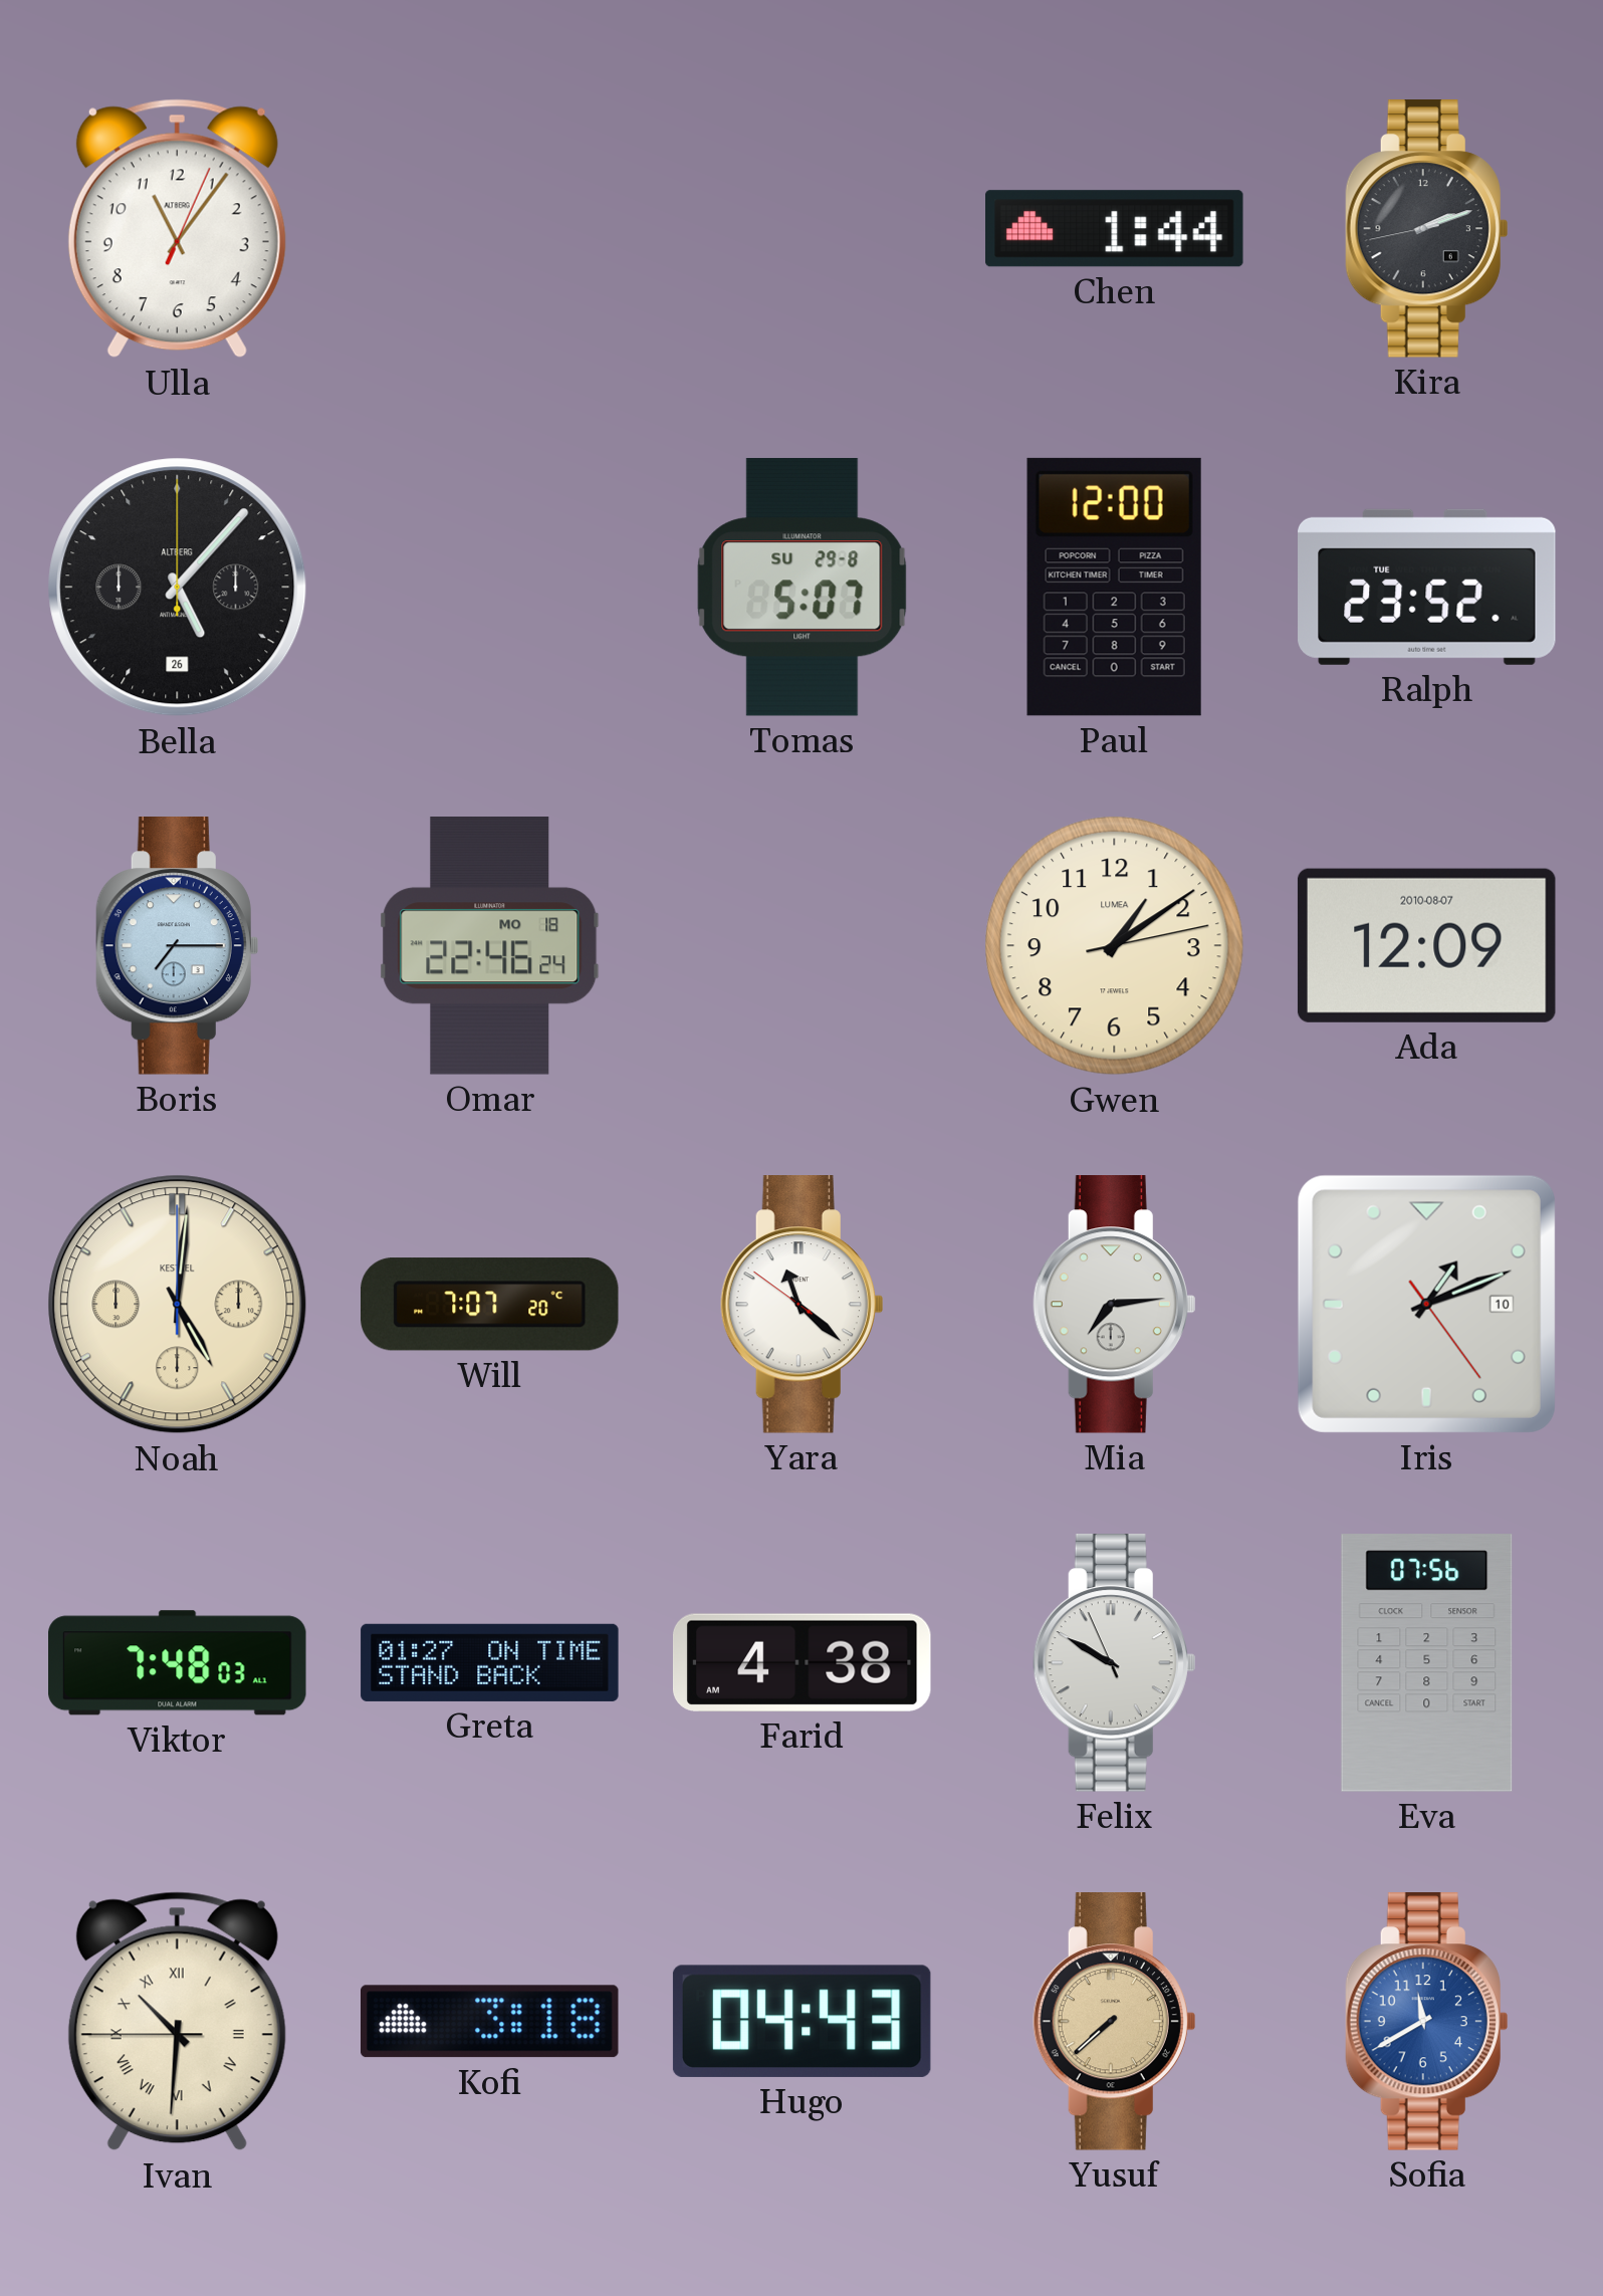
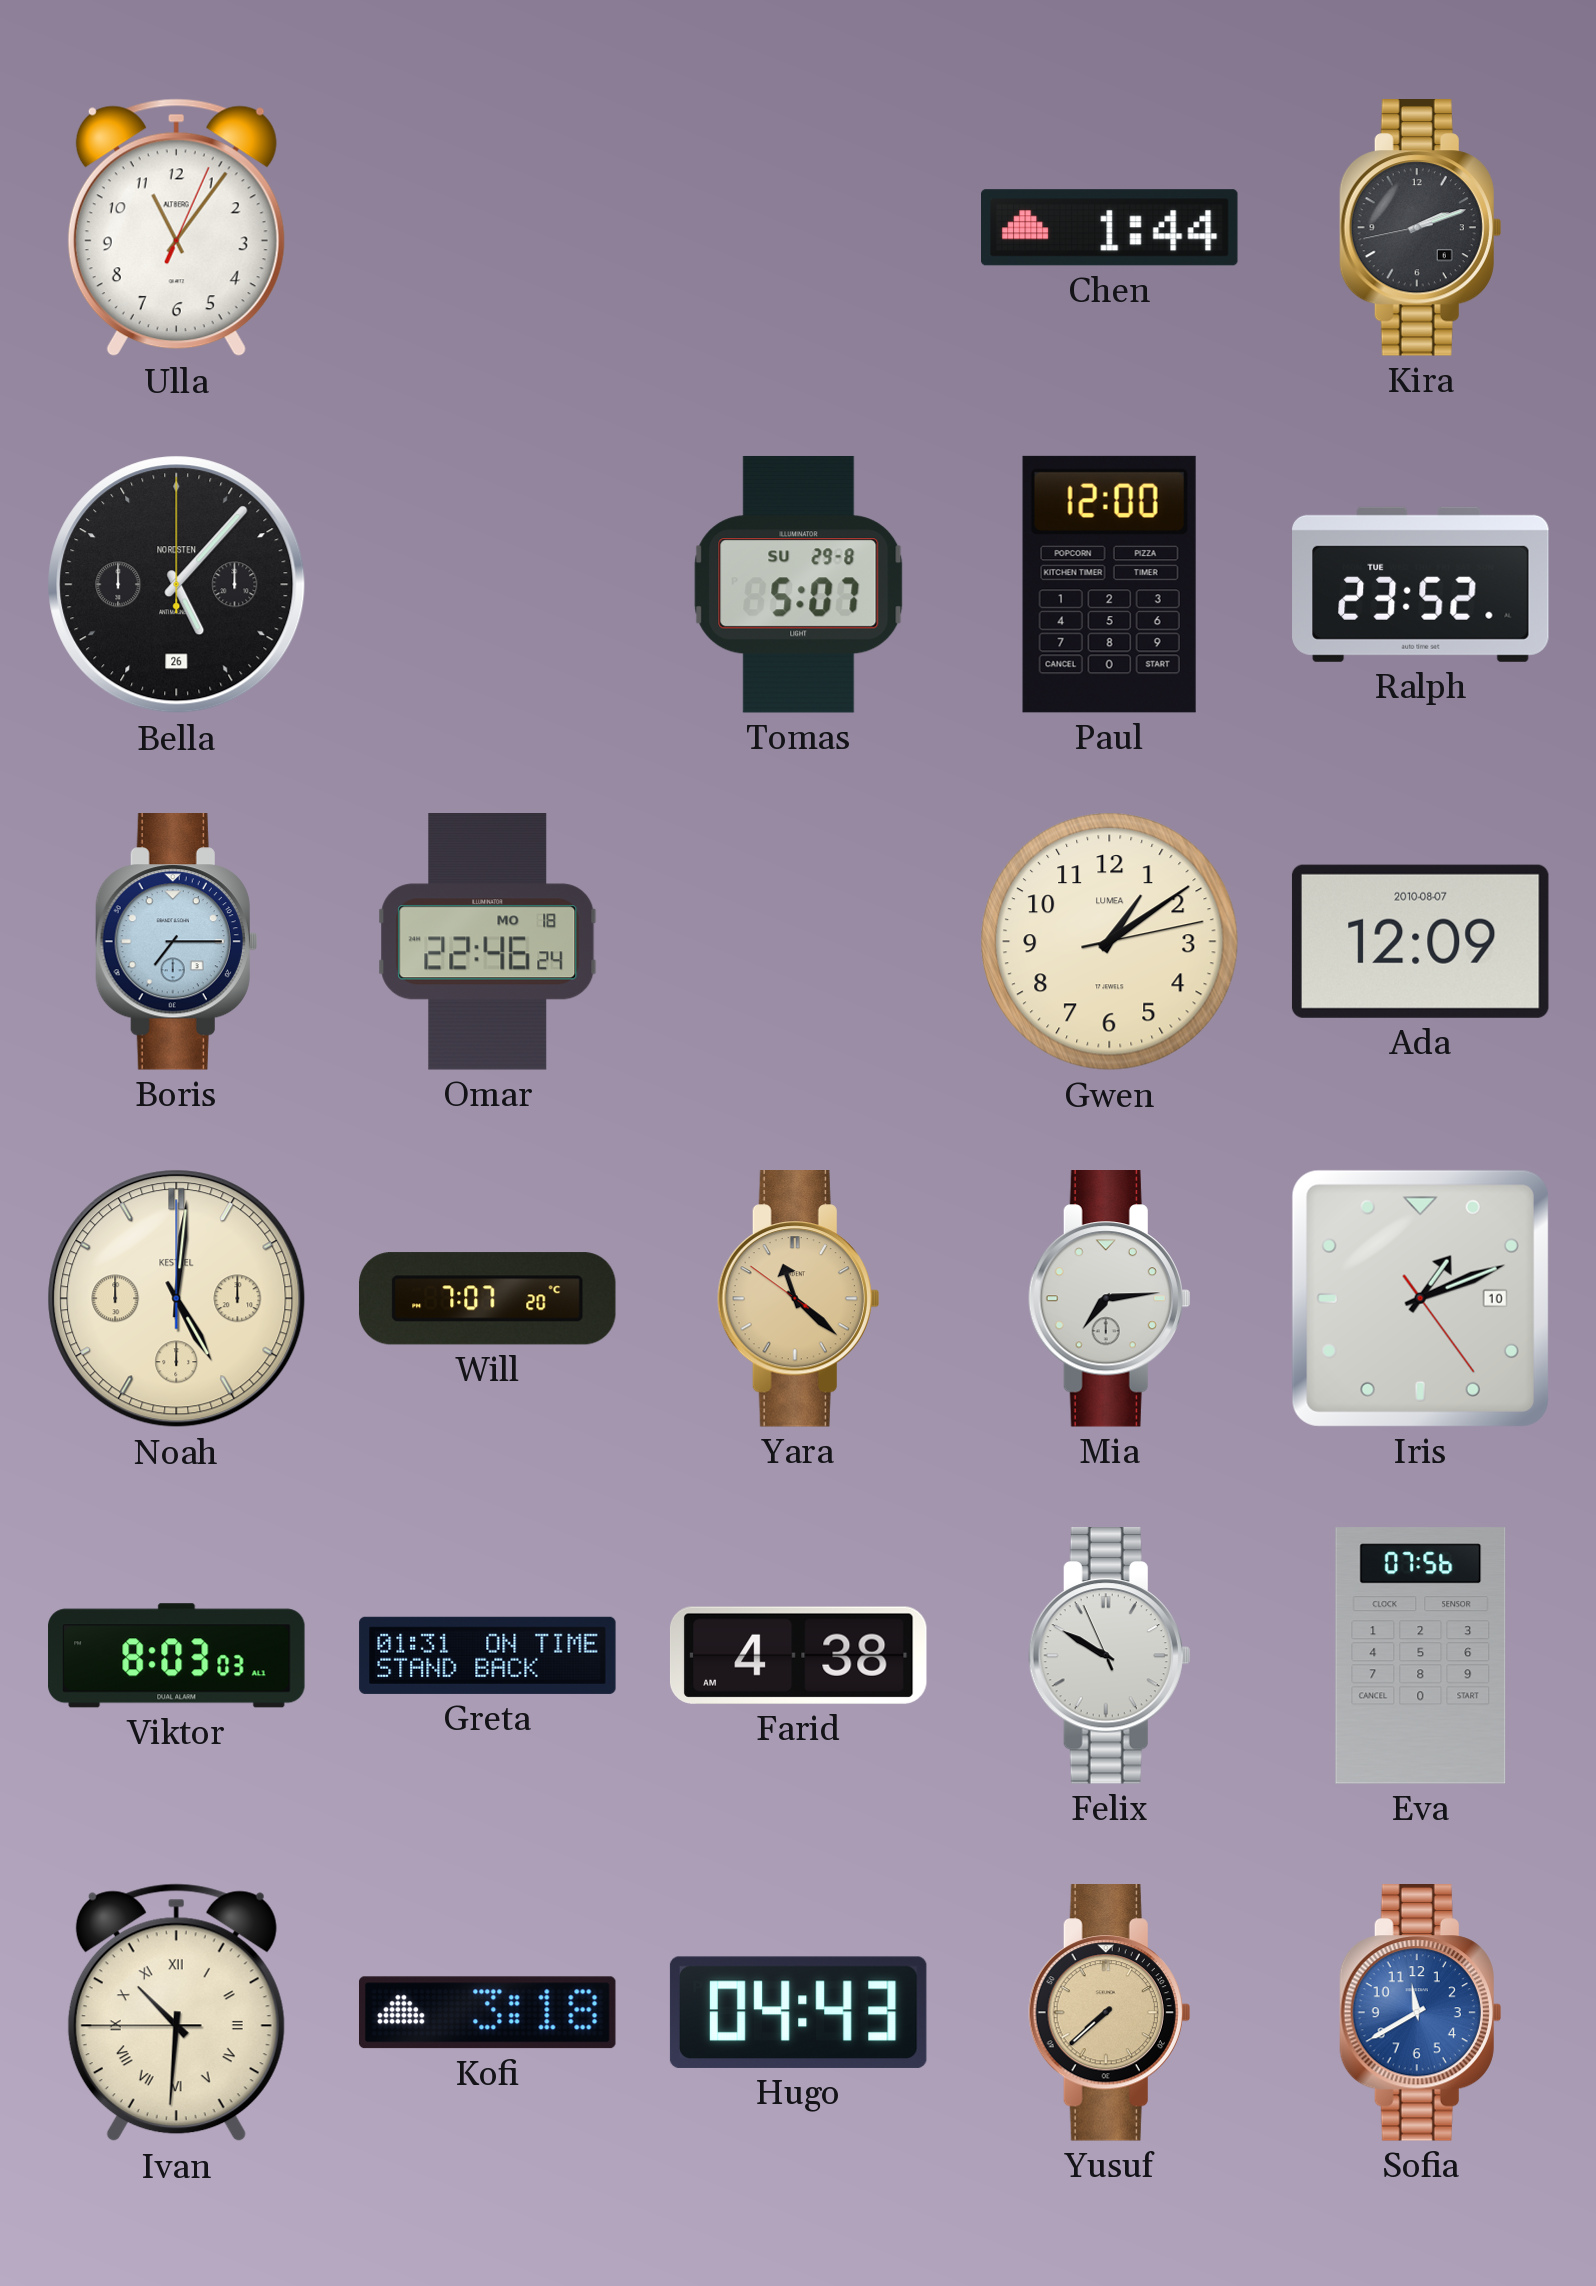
Bella brand: ALTBERG -> NORDSTEN
Yara dial: white -> champagne
Viktor: 7:48 -> 8:03
Greta: 01:27 -> 01:31
